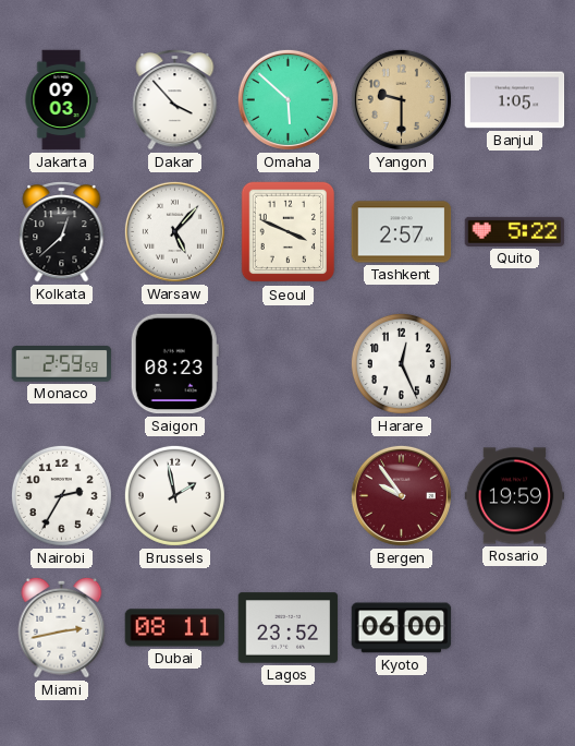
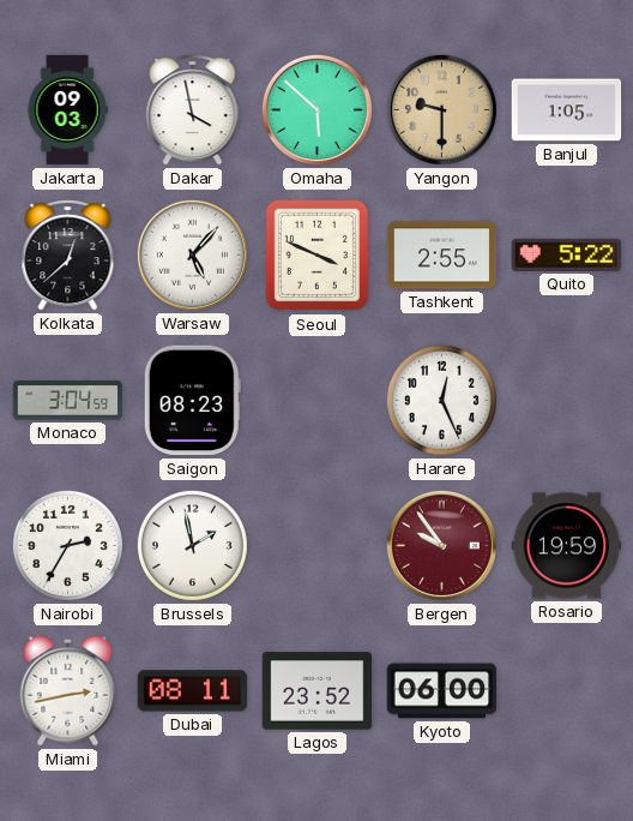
Dakar: 3:53 -> 3:58
Tashkent: 2:57 -> 2:55
Monaco: 2:59 -> 3:04
